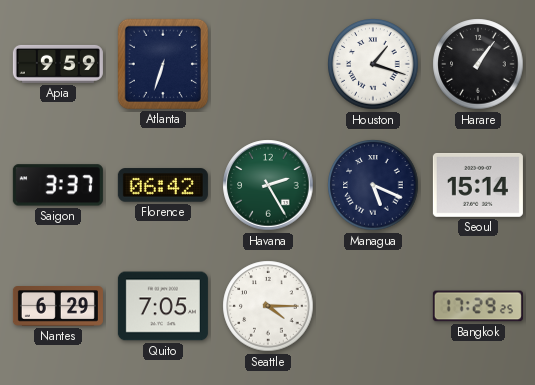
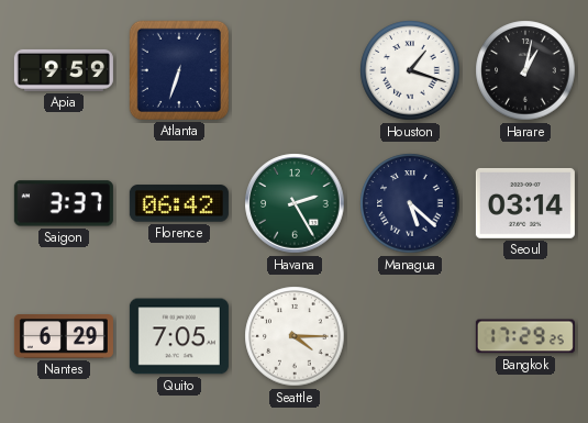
Harare: 1:06 -> 1:02
Managua: 5:19 -> 5:22
Seoul: 15:14 -> 03:14
